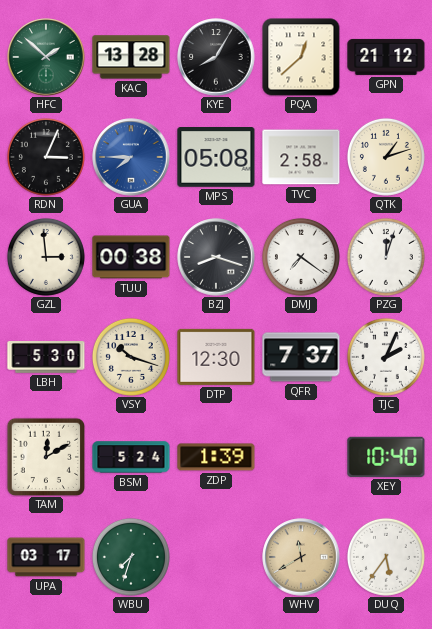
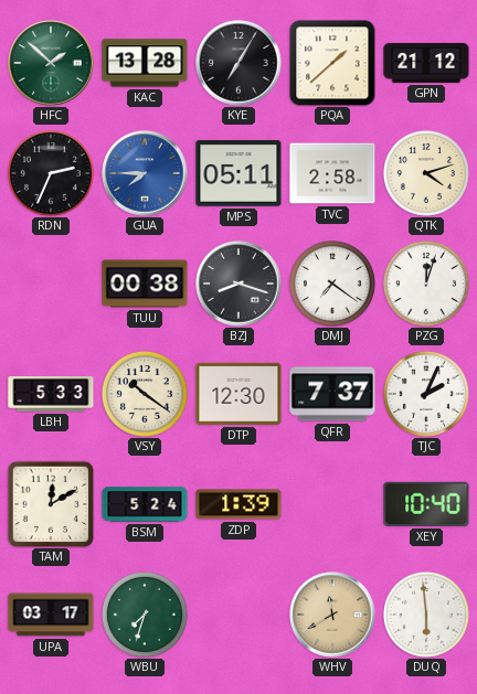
KYE: 8:05 -> 7:05
PQA: 12:38 -> 1:38
RDN: 3:04 -> 2:34
MPS: 05:08 -> 05:11
QTK: 1:12 -> 4:12
GZL: 2:59 -> none
LBH: 5:30 -> 5:33
VSY: 10:18 -> 10:21
DUQ: 5:36 -> 5:59
